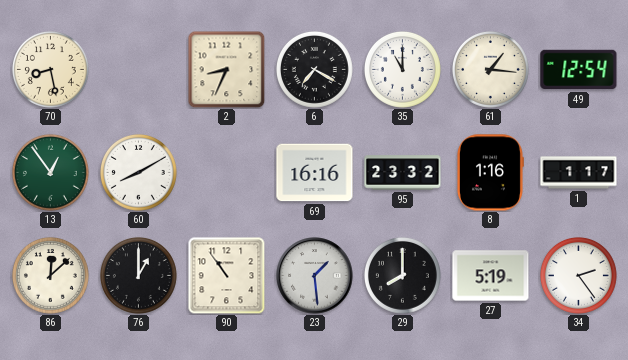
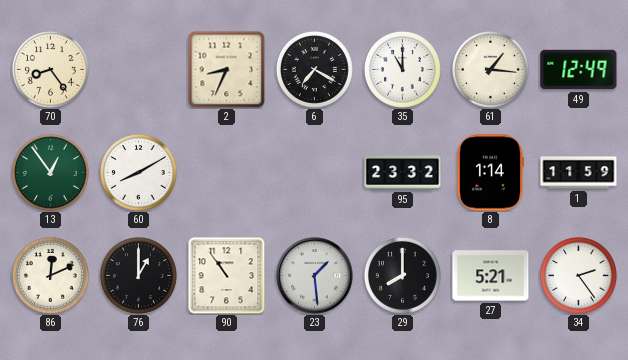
70: 8:28 -> 8:24
49: 12:54 -> 12:49
69: 16:16 -> none
8: 1:16 -> 1:14
1: 1:17 -> 11:59
86: 12:08 -> 12:11
27: 5:19 -> 5:21
